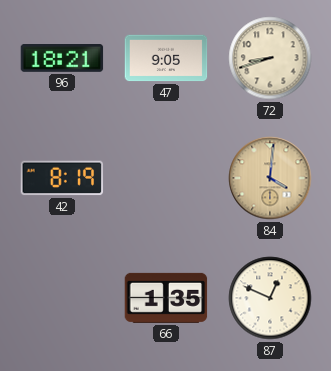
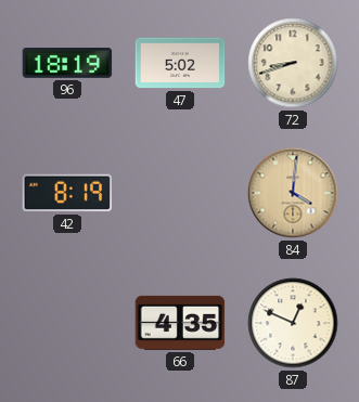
96: 18:21 -> 18:19
47: 9:05 -> 5:02
66: 1:35 -> 4:35
